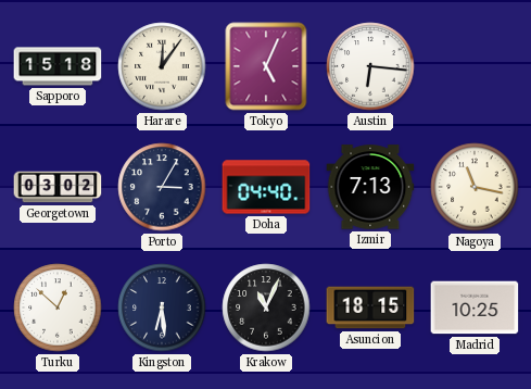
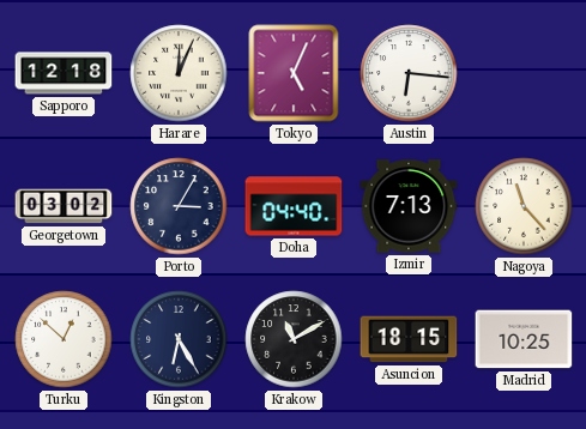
Sapporo: 15:18 -> 12:18
Harare: 12:06 -> 12:04
Nagoya: 11:17 -> 11:23
Kingston: 6:29 -> 6:25
Krakow: 11:04 -> 11:10
